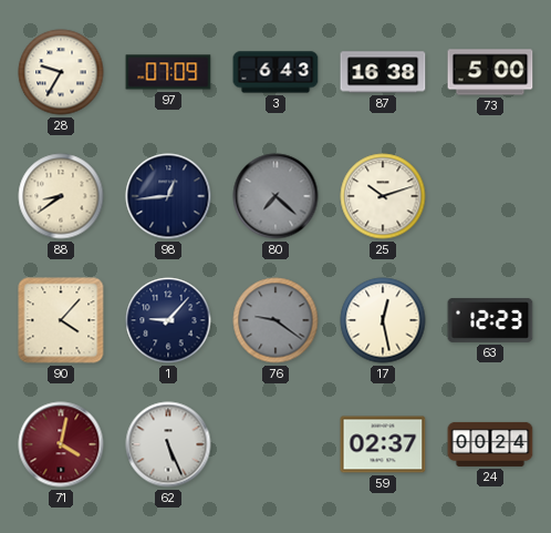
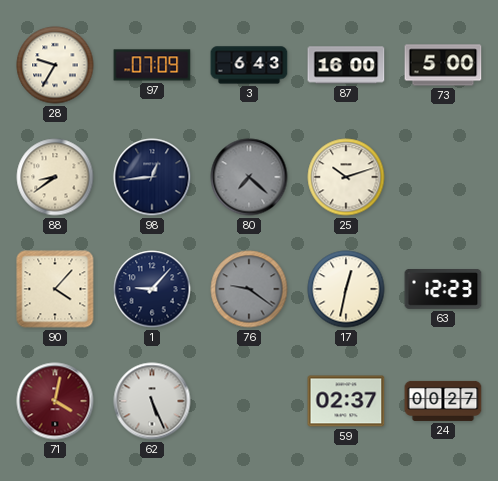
87: 16:38 -> 16:00
17: 12:28 -> 12:32
24: 00:24 -> 00:27
